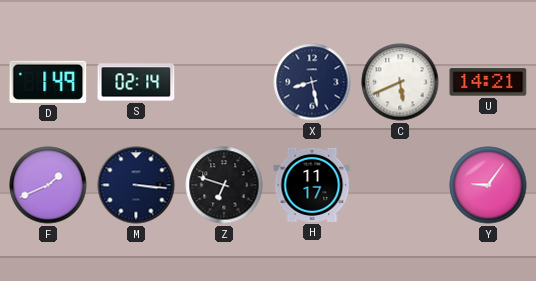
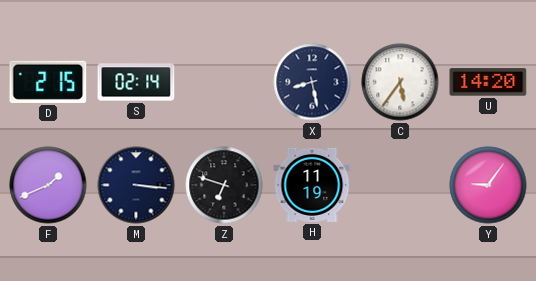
D: 1:49 -> 2:15
C: 5:41 -> 5:36
U: 14:21 -> 14:20
H: 11:17 -> 11:19
